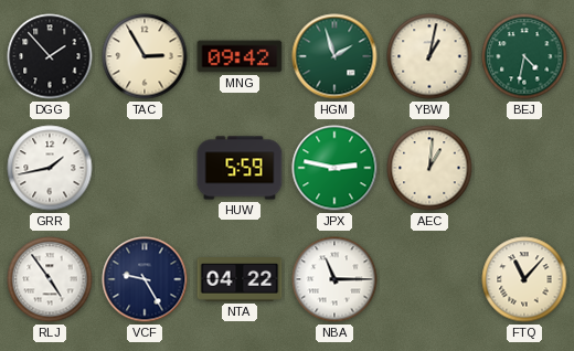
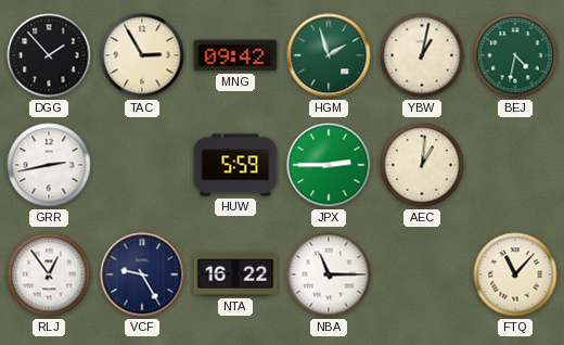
GRR: 1:43 -> 2:43
JPX: 2:47 -> 2:45
RLJ: 4:54 -> 12:54
NTA: 04:22 -> 16:22
